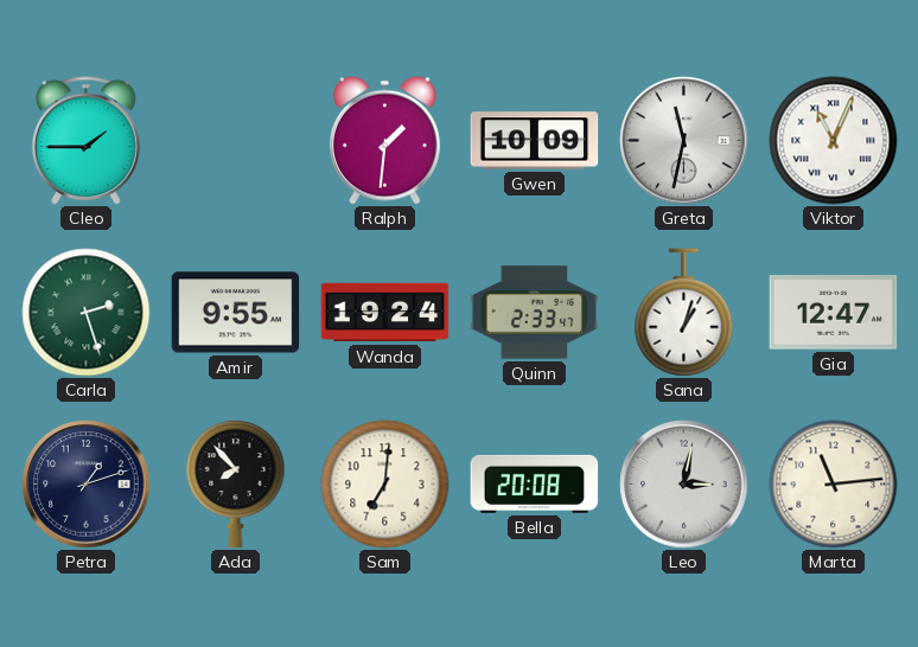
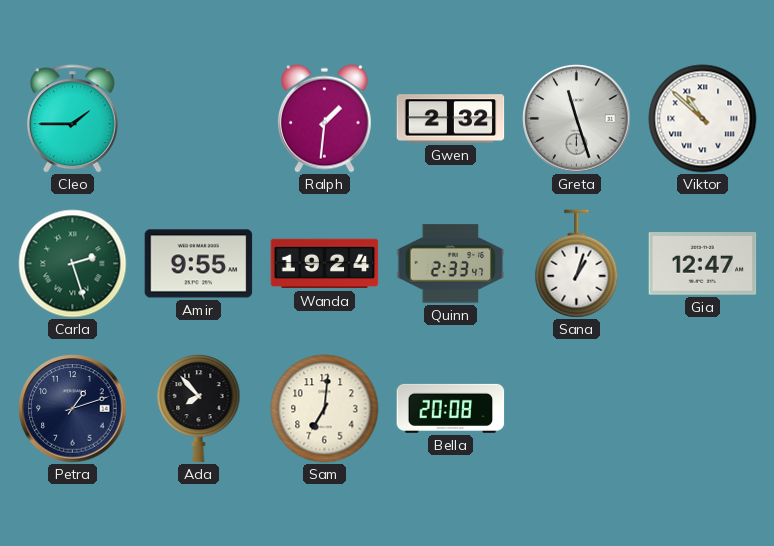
Gwen: 10:09 -> 2:32
Greta: 11:32 -> 11:27
Viktor: 11:04 -> 10:52
Leo: 3:02 -> none
Marta: 11:14 -> none
